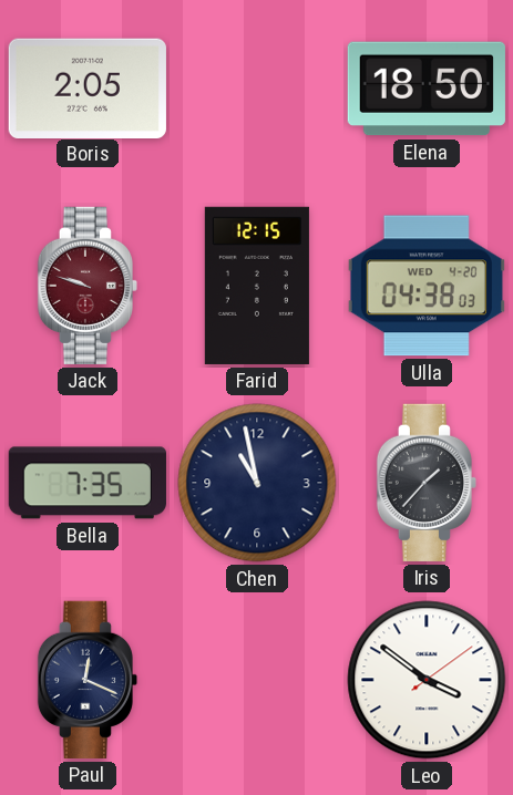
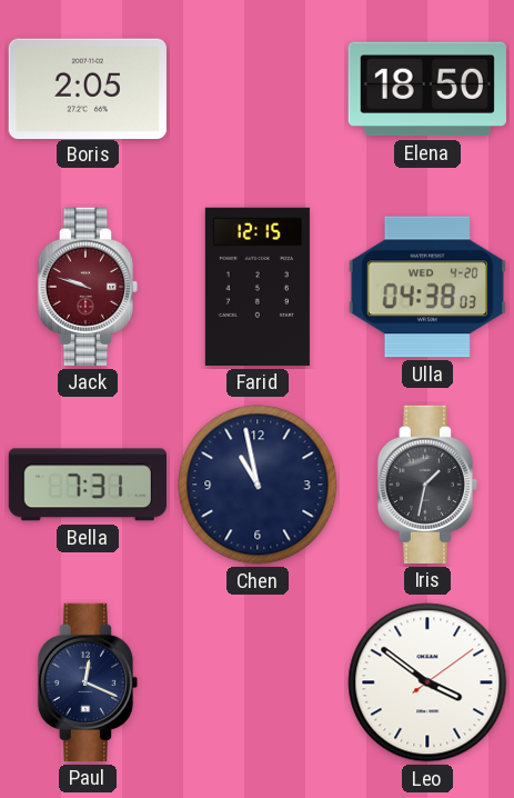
Bella: 7:35 -> 7:31
Iris: 1:37 -> 1:32
